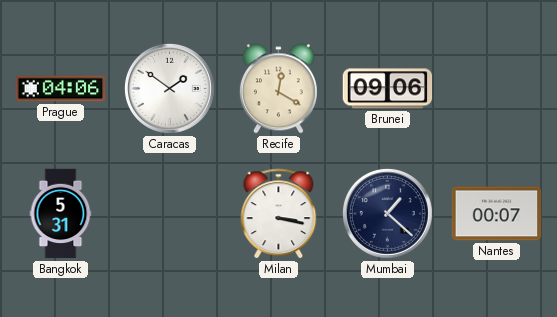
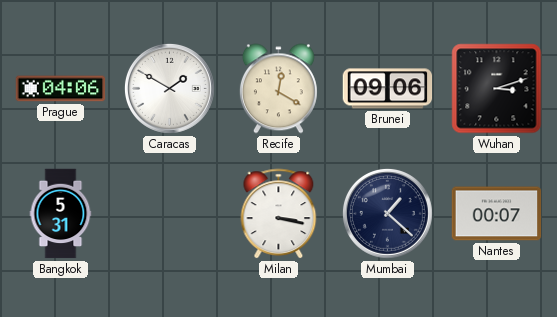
Caracas: 1:51 -> 1:50
Wuhan: none -> 3:12
